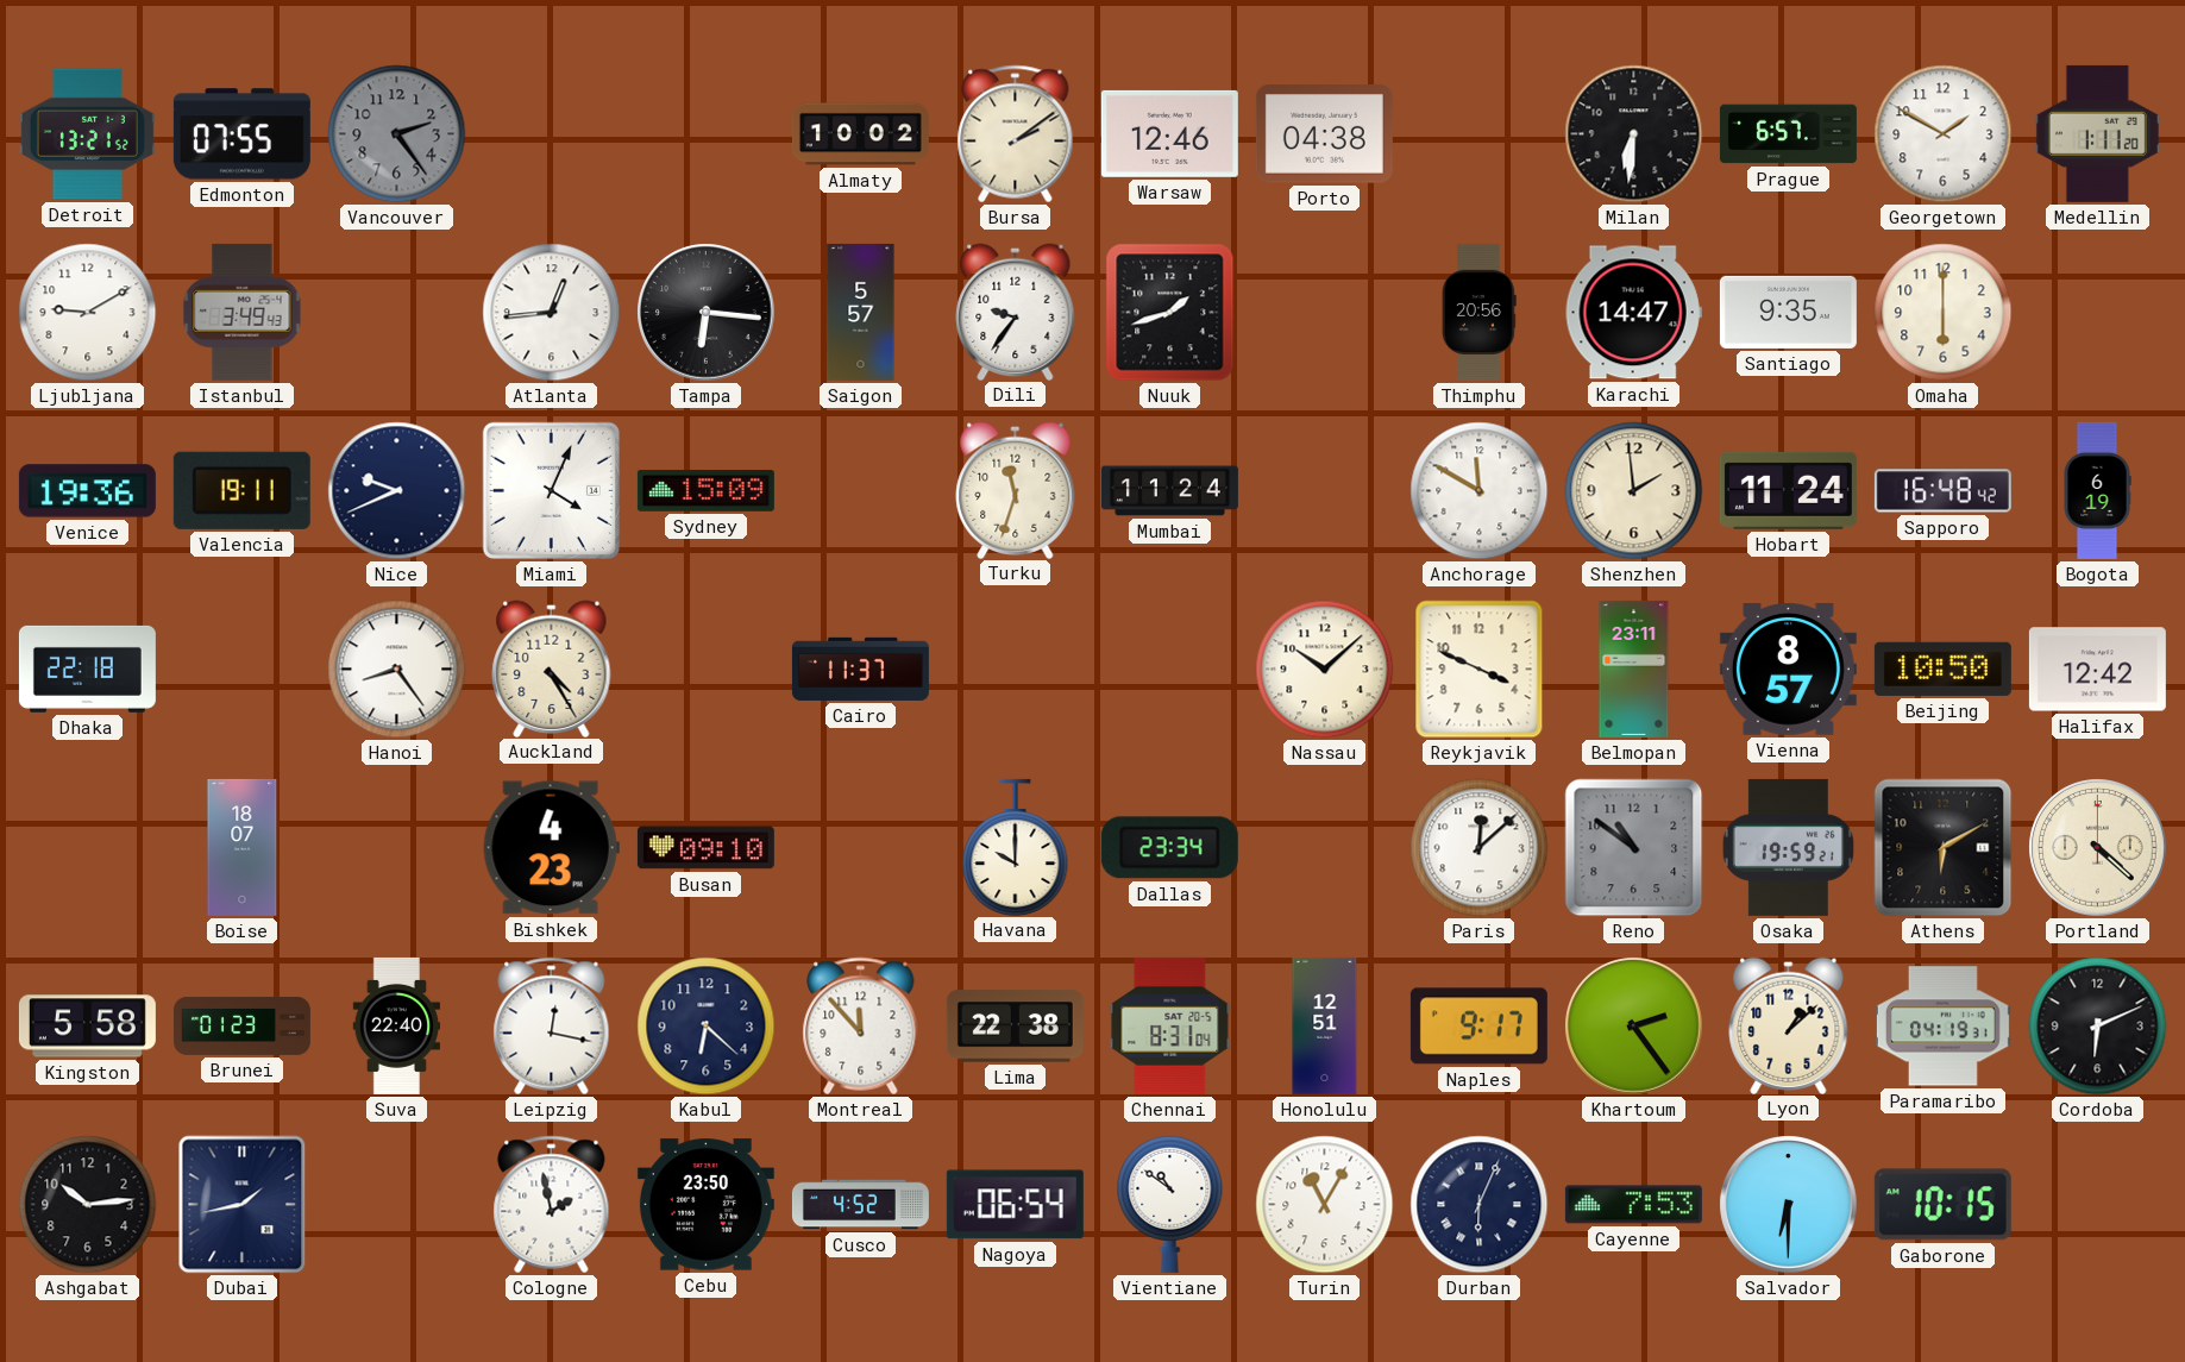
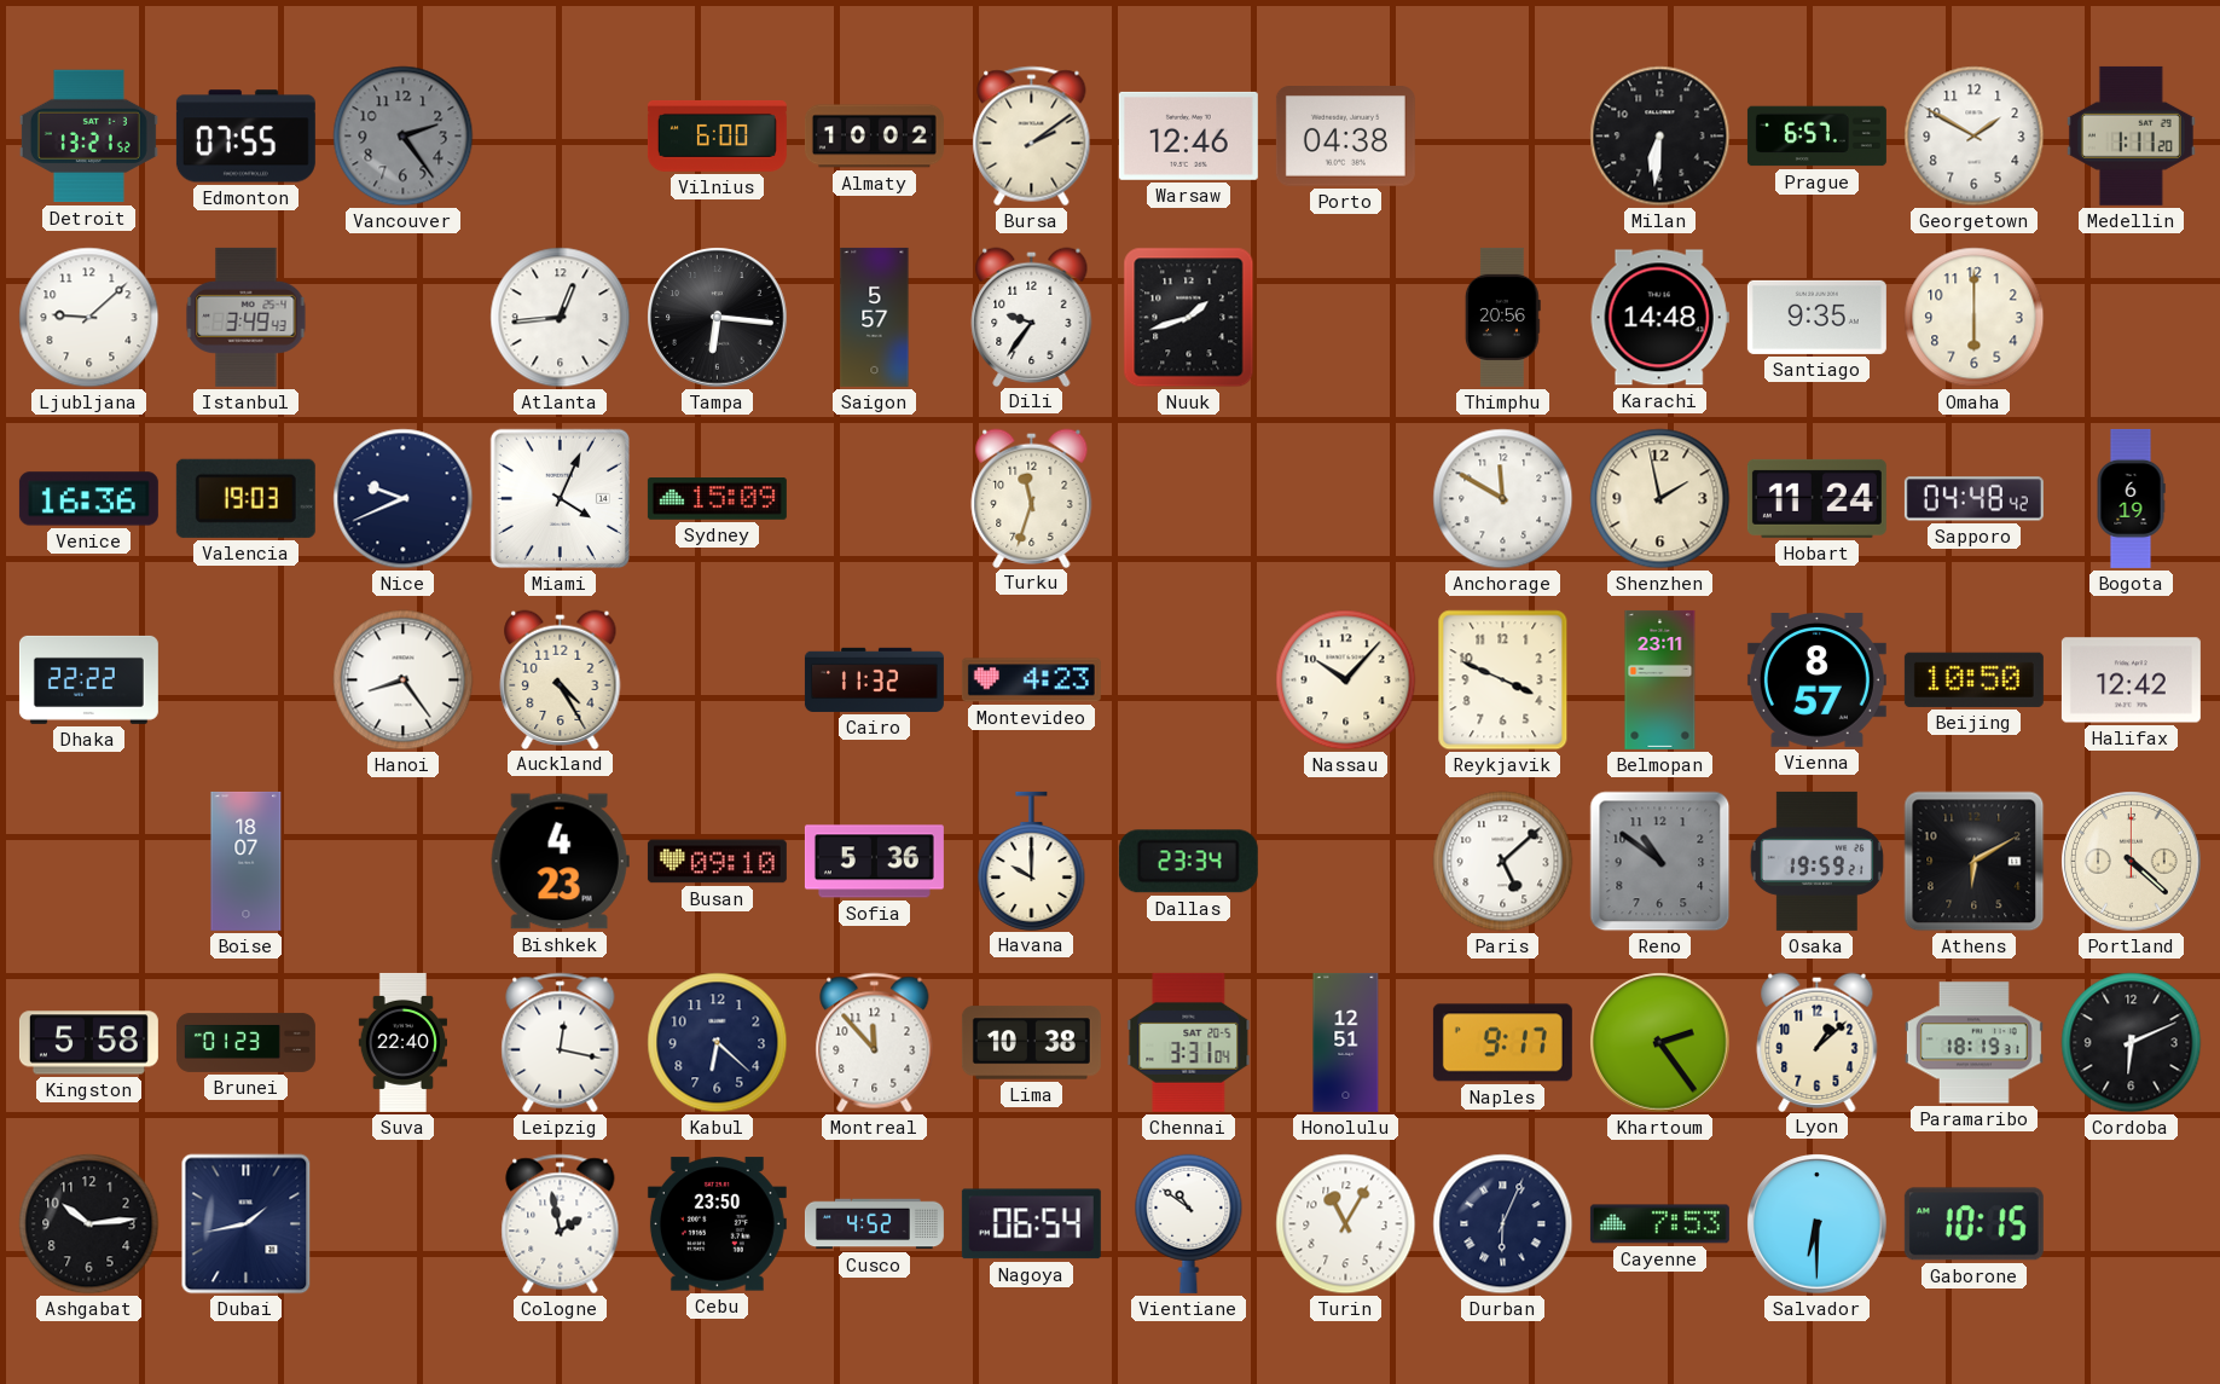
Vilnius: none -> 6:00
Ljubljana: 9:10 -> 9:08
Karachi: 14:47 -> 14:48
Venice: 19:36 -> 16:36
Valencia: 19:11 -> 19:03
Mumbai: 11:24 -> none
Shenzhen: 1:59 -> 1:58
Sapporo: 16:48 -> 04:48
Dhaka: 22:18 -> 22:22
Cairo: 11:37 -> 11:32
Montevideo: none -> 4:23
Nassau: 10:08 -> 10:07
Sofia: none -> 5:36
Paris: 12:08 -> 5:08
Lima: 22:38 -> 10:38
Chennai: 8:31 -> 3:31
Paramaribo: 04:19 -> 18:19
